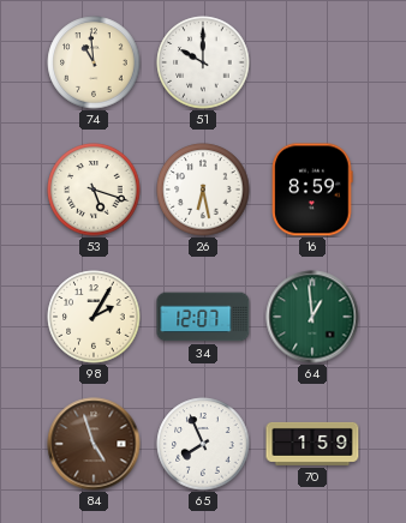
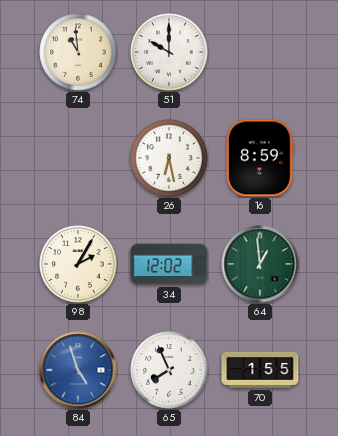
53: 5:18 -> none
34: 12:07 -> 12:02
84 dial: brown -> blue
70: 1:59 -> 1:55
